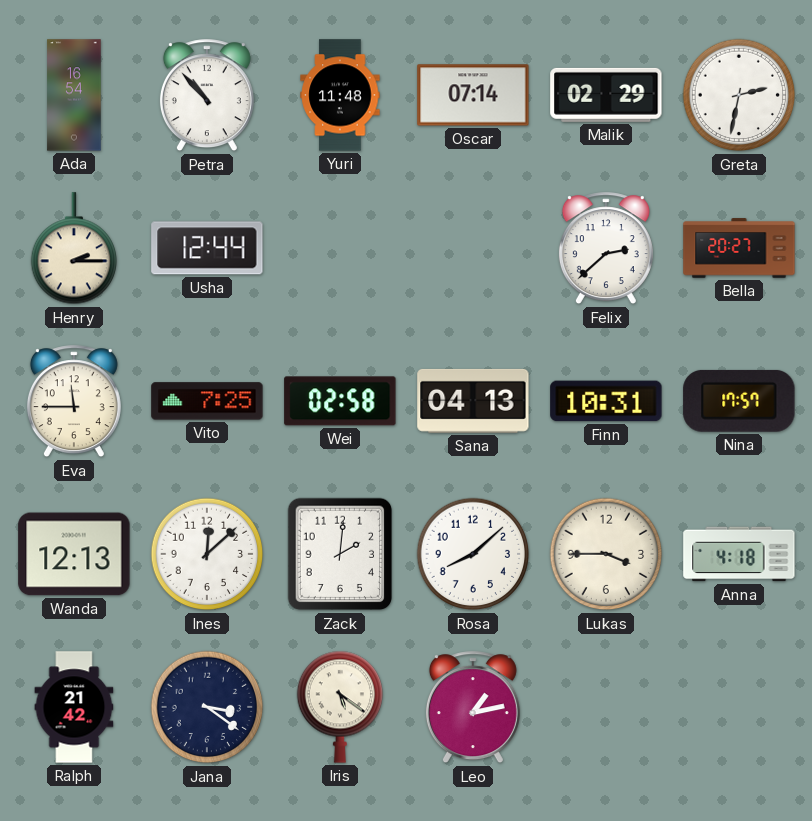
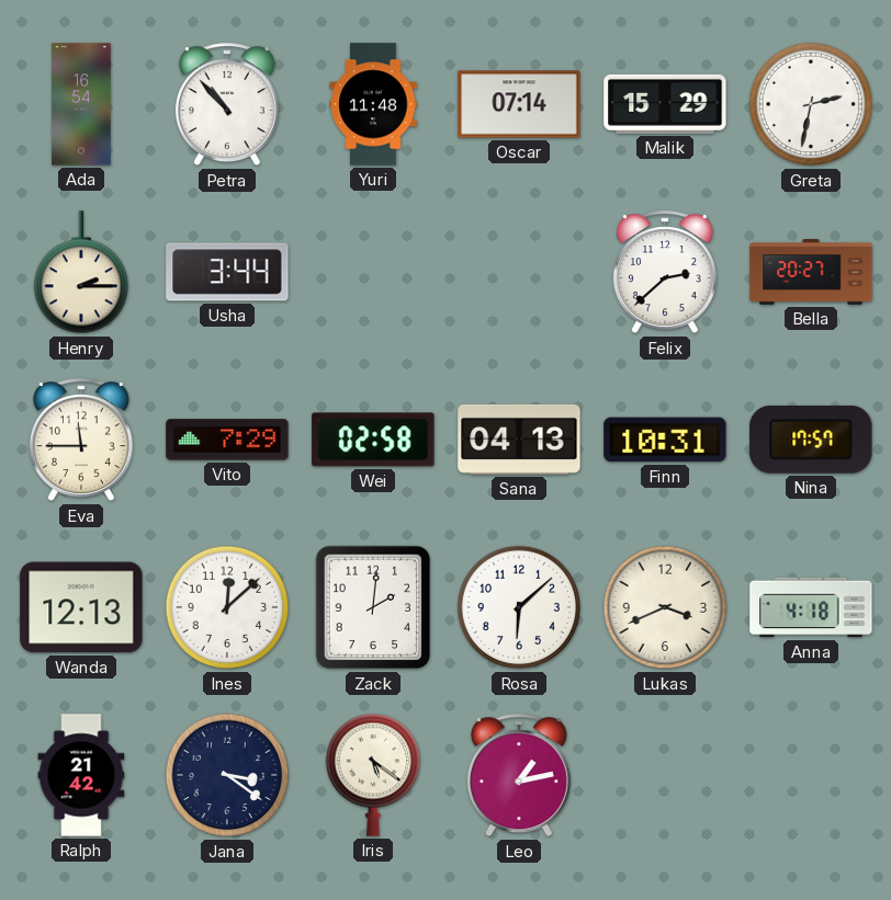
Malik: 02:29 -> 15:29
Usha: 12:44 -> 3:44
Vito: 7:25 -> 7:29
Rosa: 8:08 -> 6:08
Lukas: 3:45 -> 3:41
